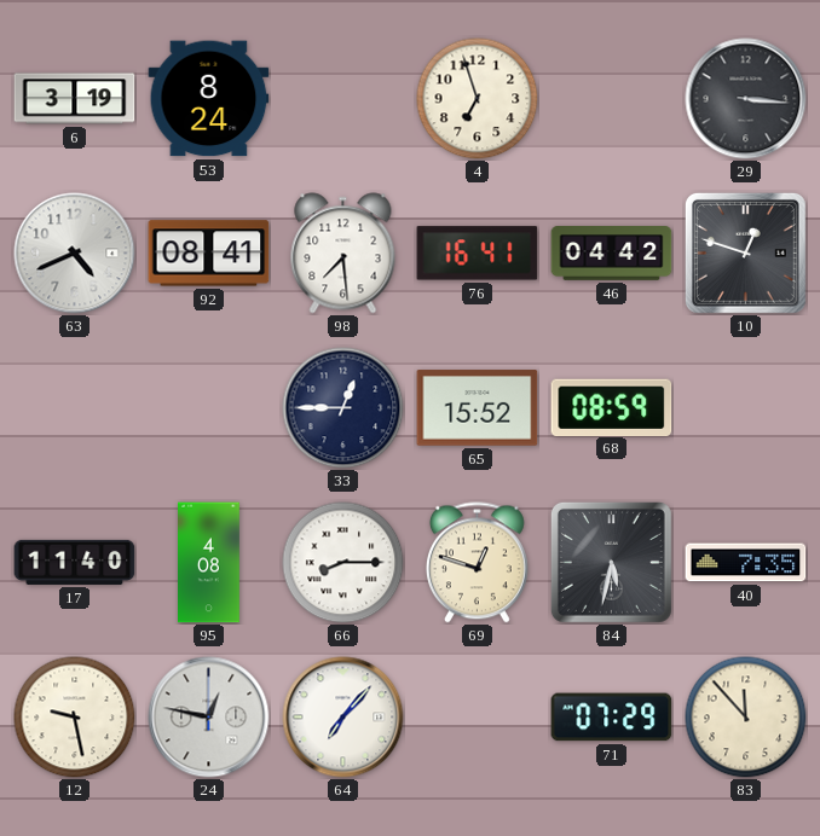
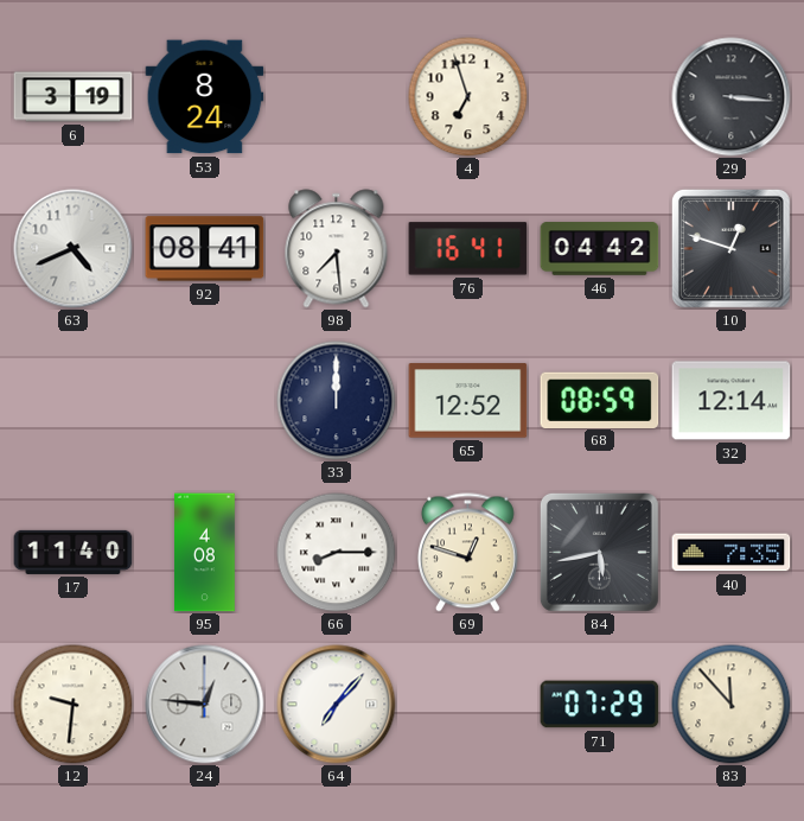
33: 12:45 -> 12:00
65: 15:52 -> 12:52
32: none -> 12:14
84: 5:32 -> 5:43
12: 9:28 -> 9:31
24: 12:47 -> 12:46
